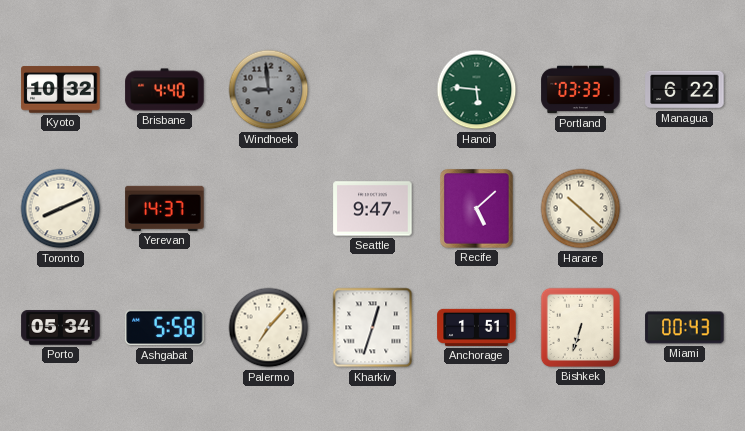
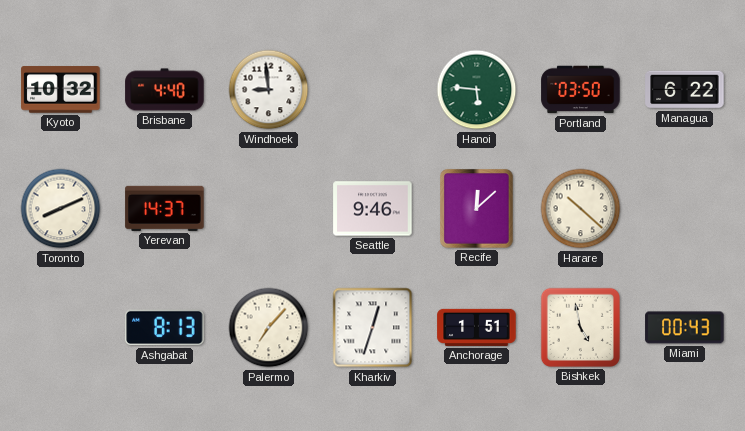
Windhoek dial: grey -> white
Portland: 03:33 -> 03:50
Seattle: 9:47 -> 9:46
Recife: 5:08 -> 12:08
Porto: 05:34 -> none
Ashgabat: 5:58 -> 8:13
Bishkek: 6:33 -> 4:58
